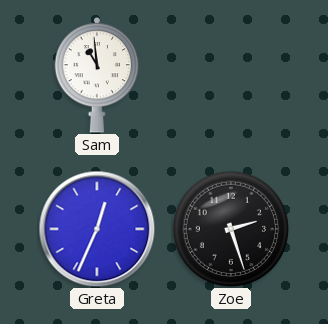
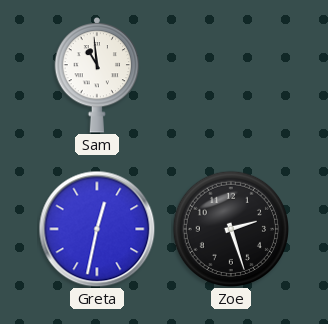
Greta: 12:34 -> 12:32
